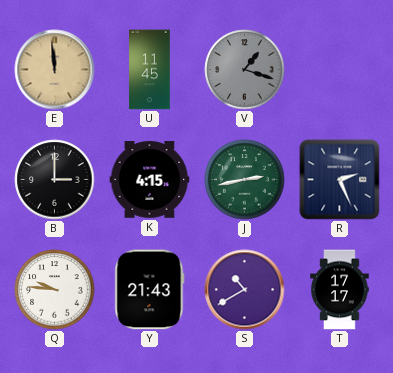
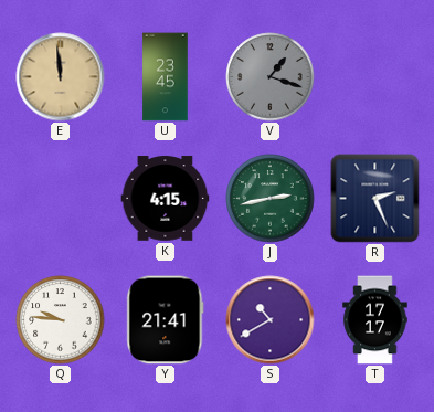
U: 11:45 -> 23:45
B: 3:00 -> none
Y: 21:43 -> 21:41
